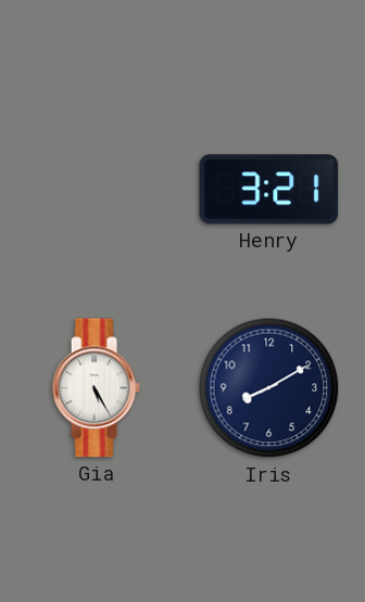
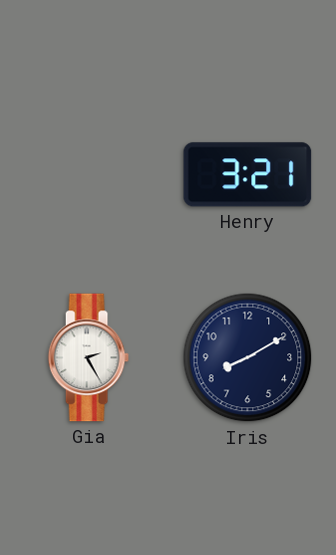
Gia: 5:25 -> 2:25
